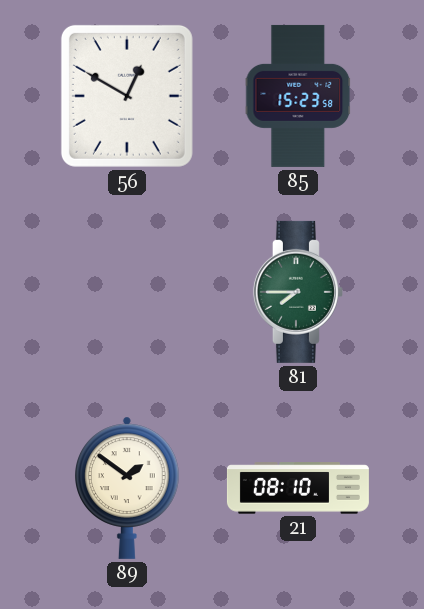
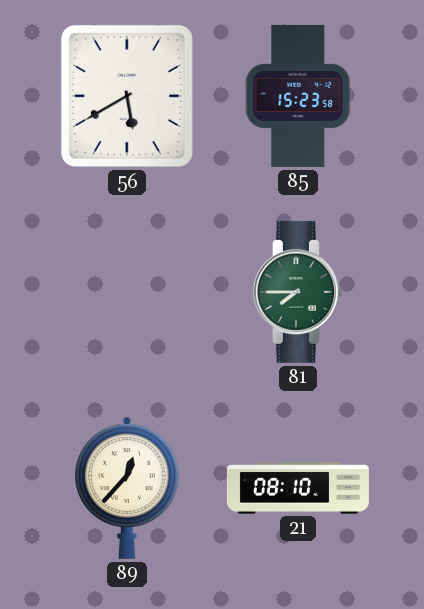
56: 12:50 -> 5:40
89: 1:51 -> 12:37
